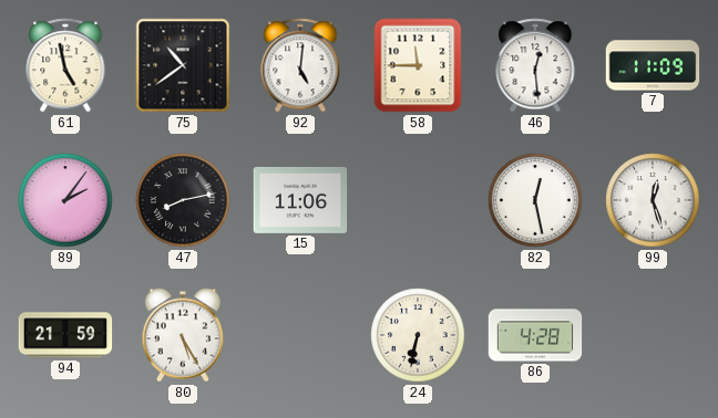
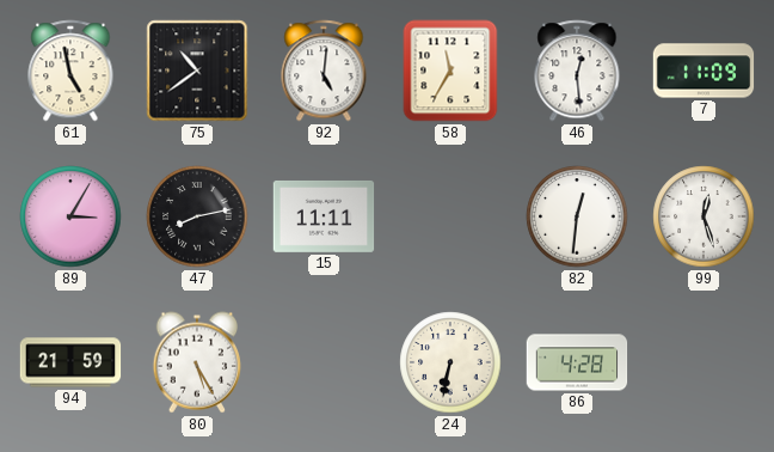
58: 11:45 -> 11:35
89: 2:06 -> 3:05
15: 11:06 -> 11:11
82: 12:28 -> 12:31
